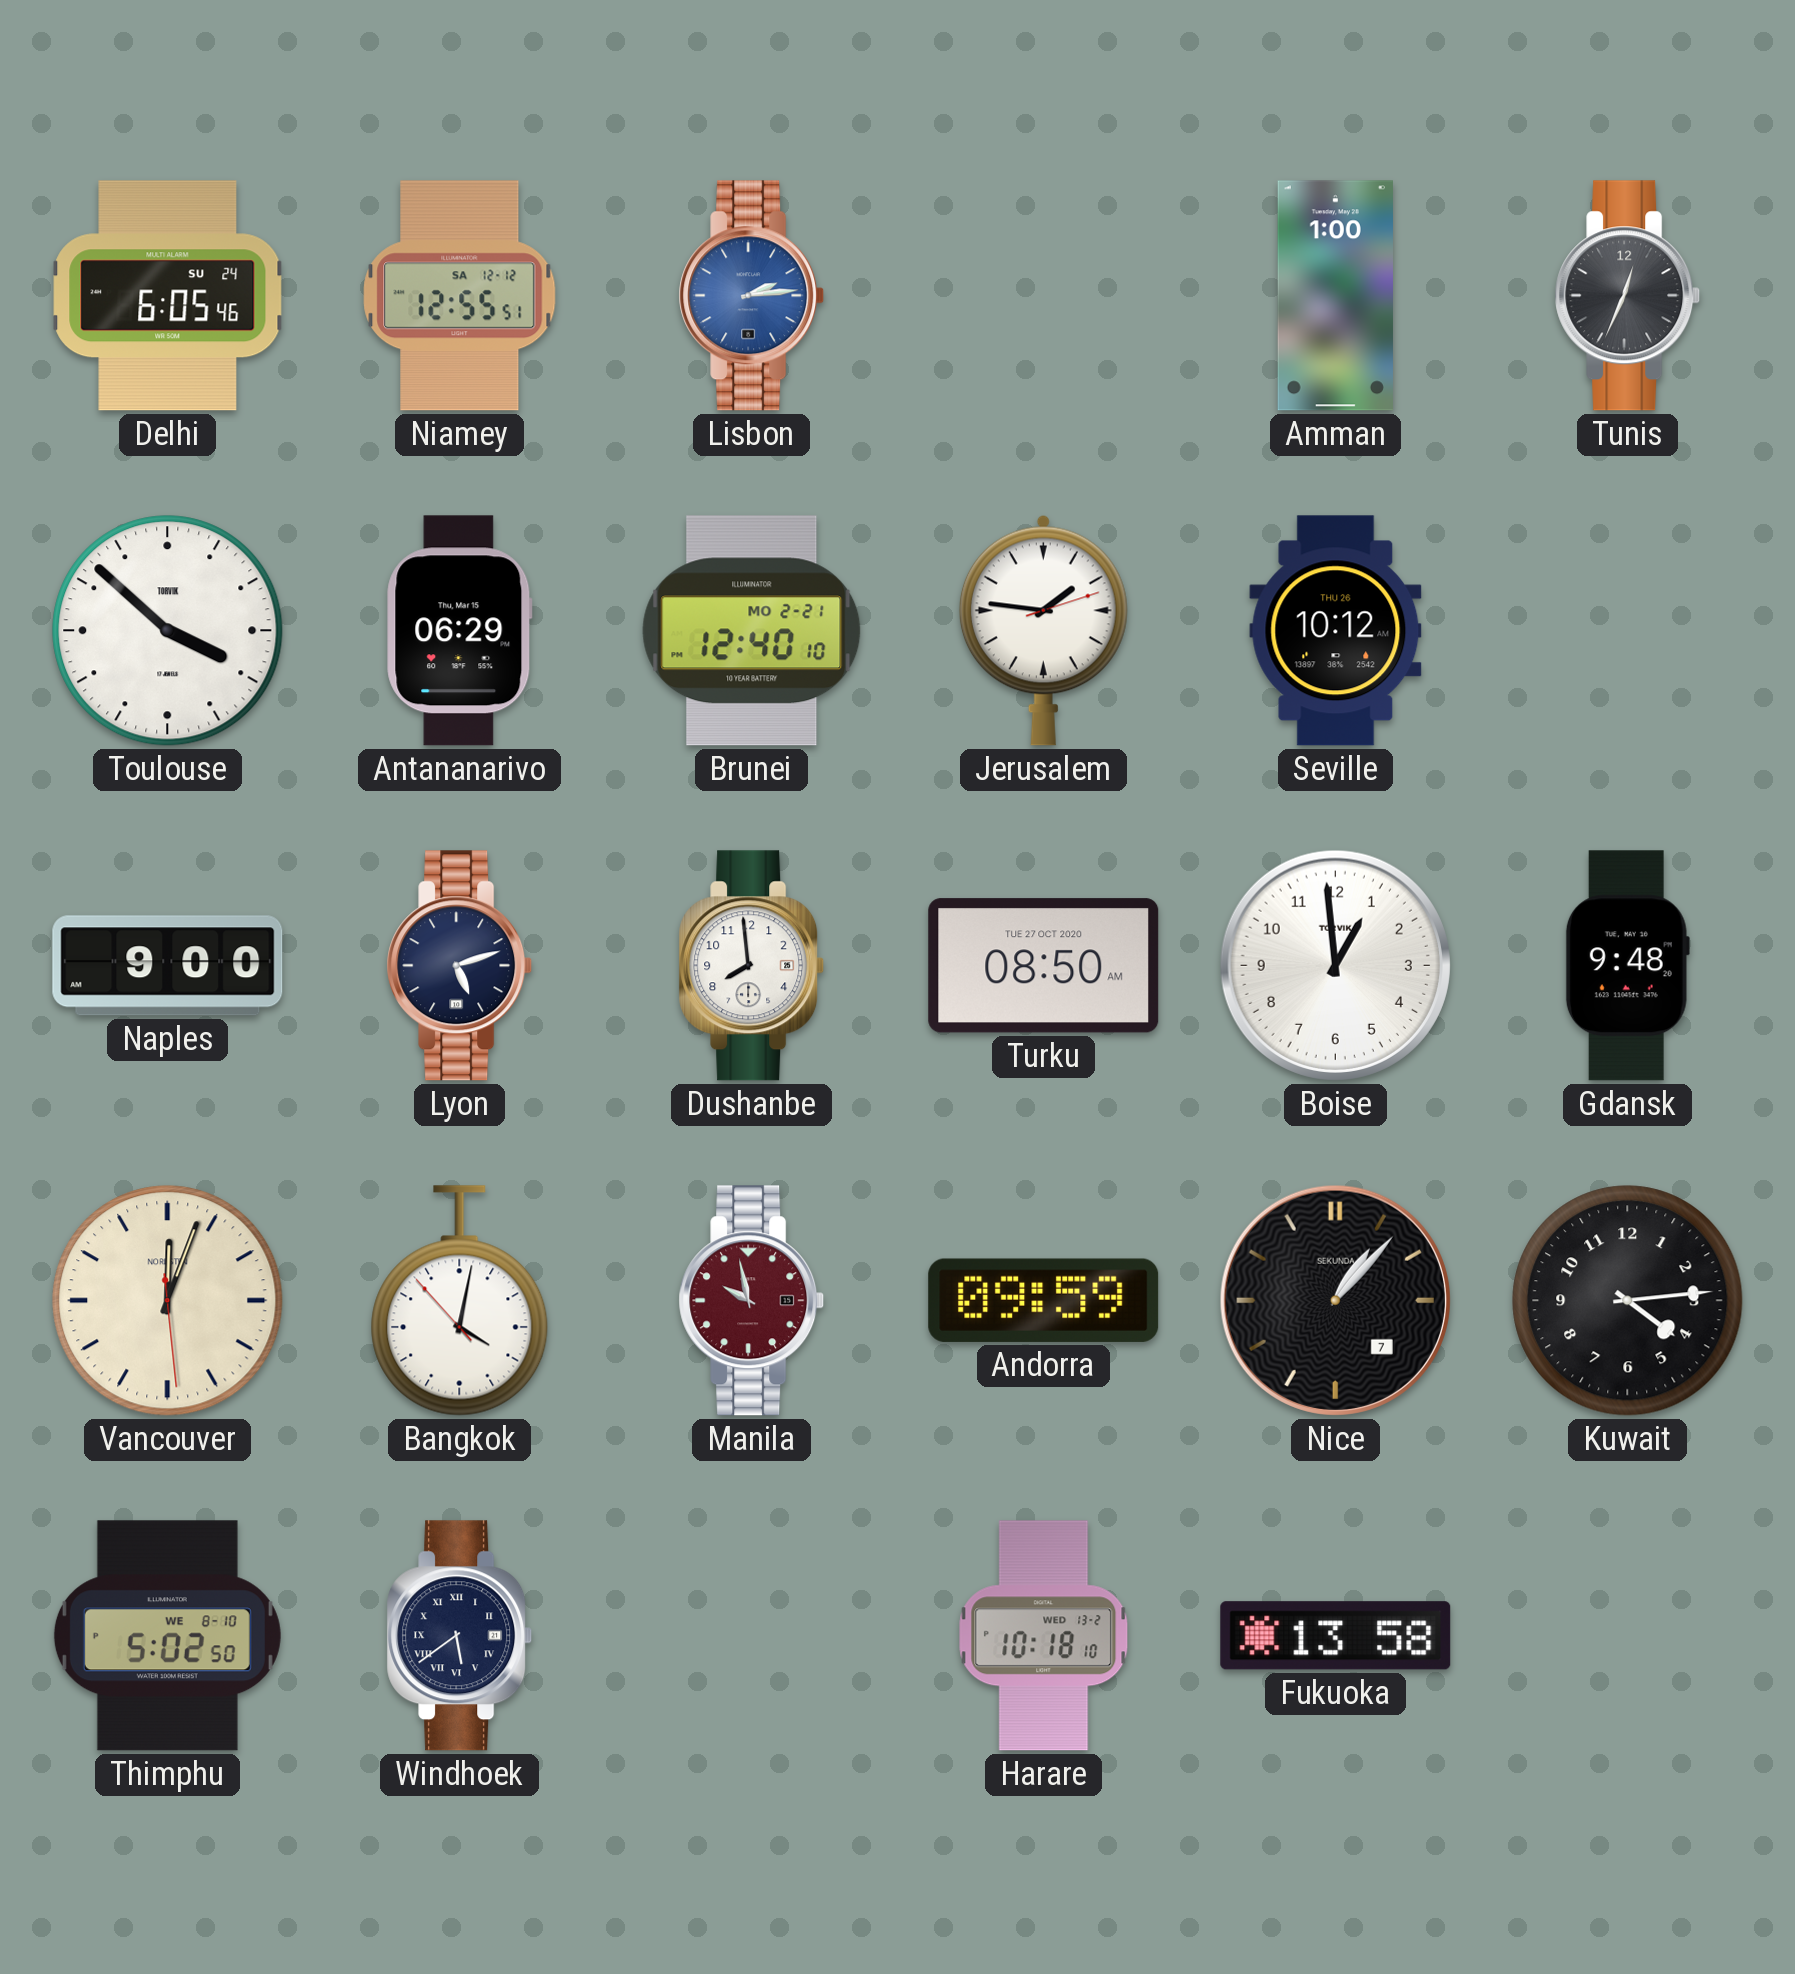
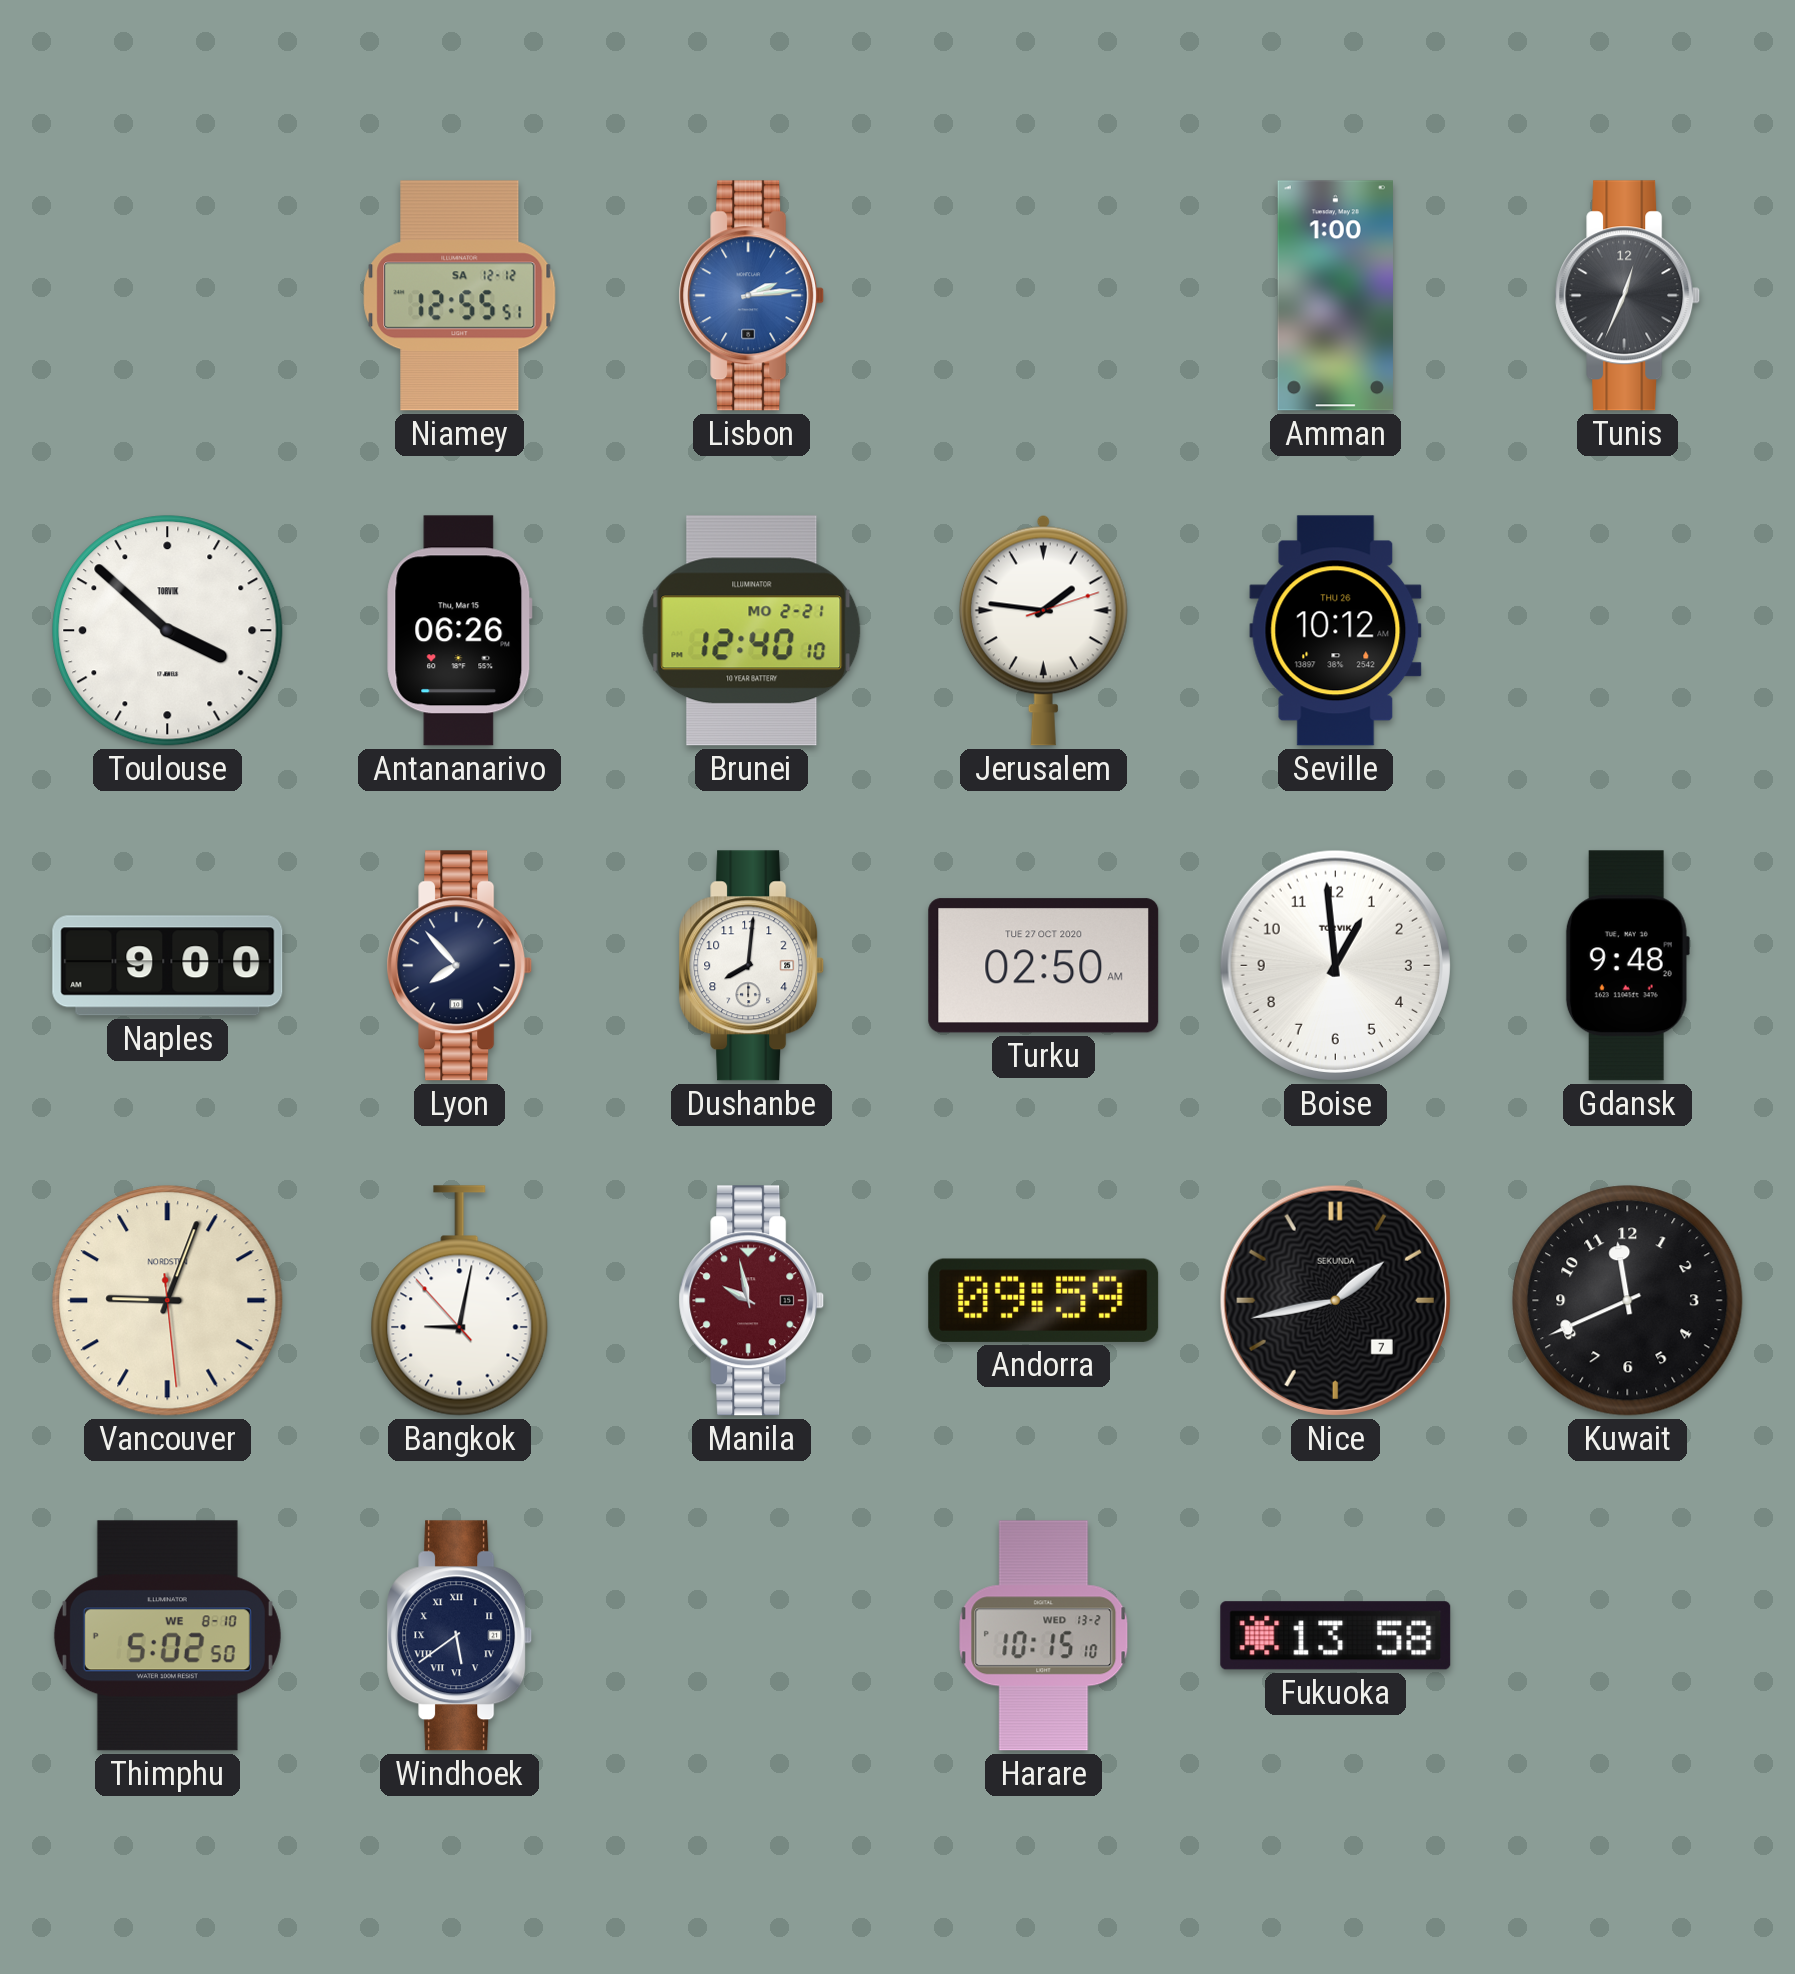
Delhi: 6:05 -> none
Antananarivo: 06:29 -> 06:26
Lyon: 5:12 -> 7:53
Dushanbe: 7:59 -> 8:01
Turku: 08:50 -> 02:50
Vancouver: 12:03 -> 9:03
Bangkok: 4:01 -> 9:01
Nice: 1:07 -> 1:43
Kuwait: 4:14 -> 11:41
Harare: 10:18 -> 10:15
